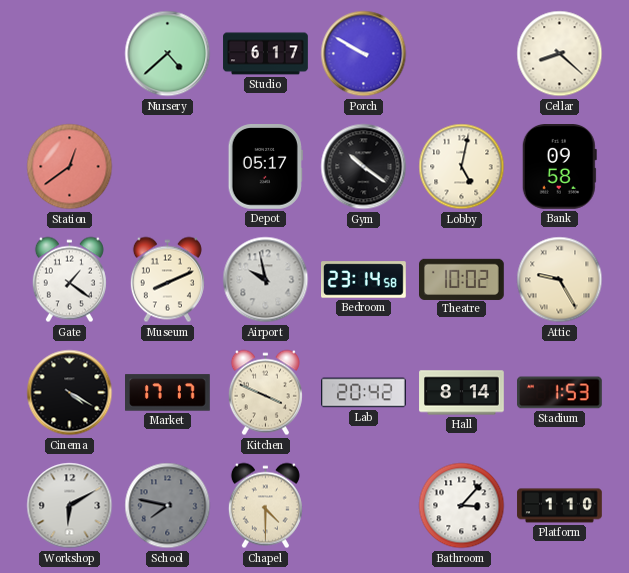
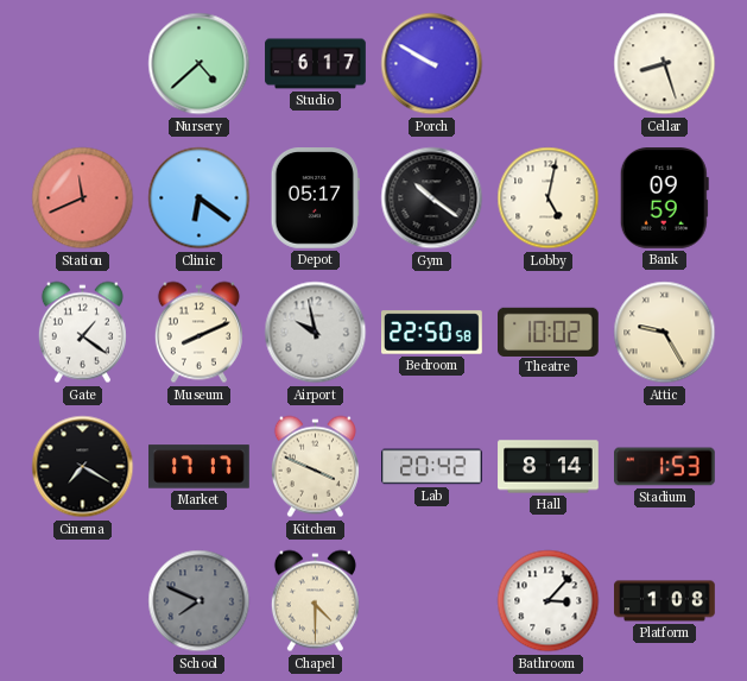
Cellar: 8:22 -> 8:27
Station: 12:39 -> 11:41
Clinic: none -> 6:21
Bank: 09:58 -> 09:59
Bedroom: 23:14 -> 22:50
Cinema: 4:20 -> 7:20
Workshop: 6:10 -> none
School: 7:47 -> 7:49
Platform: 1:10 -> 1:08
